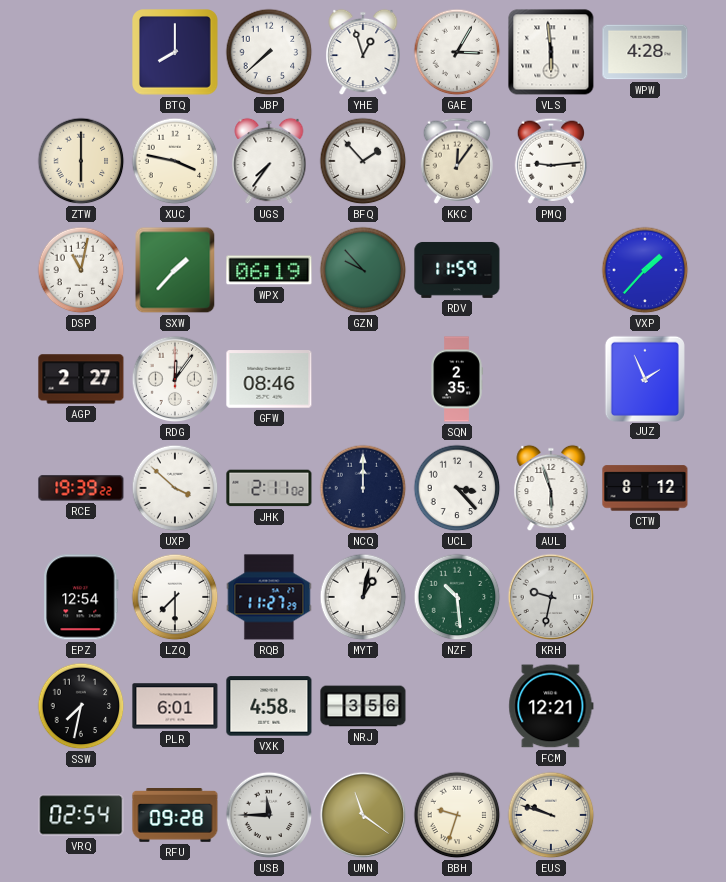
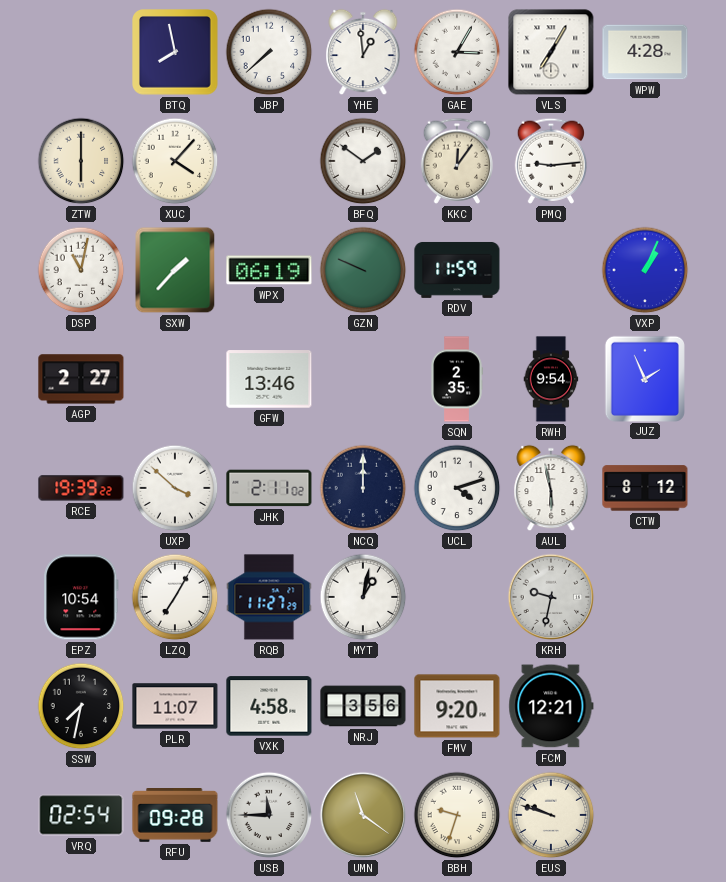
BTQ: 8:00 -> 7:58
YHE: 12:57 -> 12:59
VLS: 5:59 -> 7:05
XUC: 3:47 -> 4:07
UGS: 7:36 -> none
BFQ: 1:53 -> 1:51
GZN: 9:53 -> 9:49
VXP: 1:37 -> 1:04
RDG: 12:06 -> none
GFW: 08:46 -> 13:46
RWH: none -> 9:54
UCL: 3:23 -> 4:12
AUL: 5:57 -> 5:58
EPZ: 12:54 -> 10:54
LZQ: 7:30 -> 7:05
NZF: 10:29 -> none
PLR: 6:01 -> 11:07
FMV: none -> 9:20
